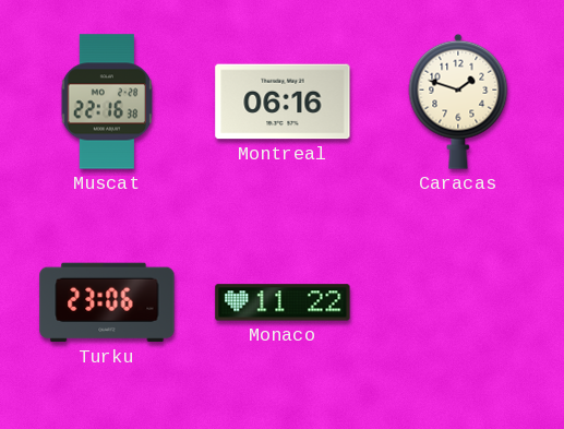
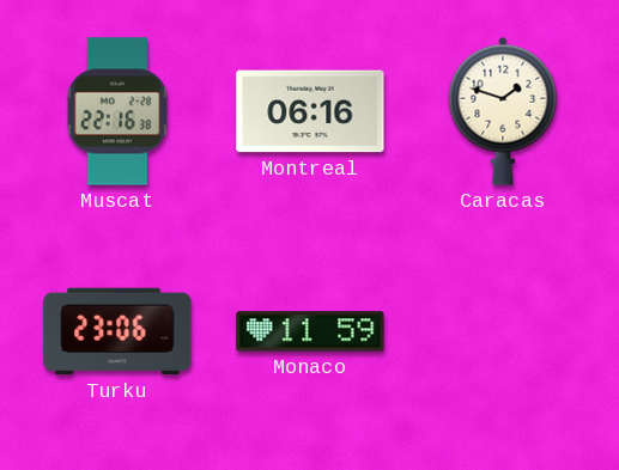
Monaco: 11:22 -> 11:59
